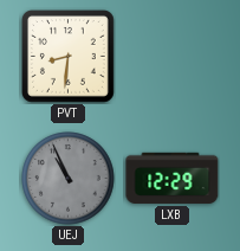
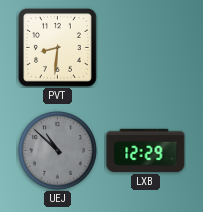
UEJ: 10:56 -> 10:52
